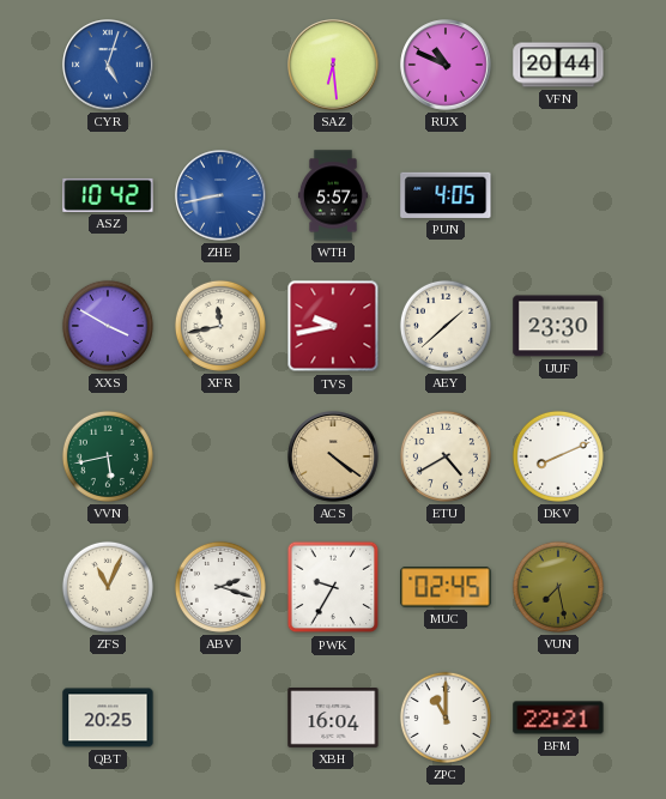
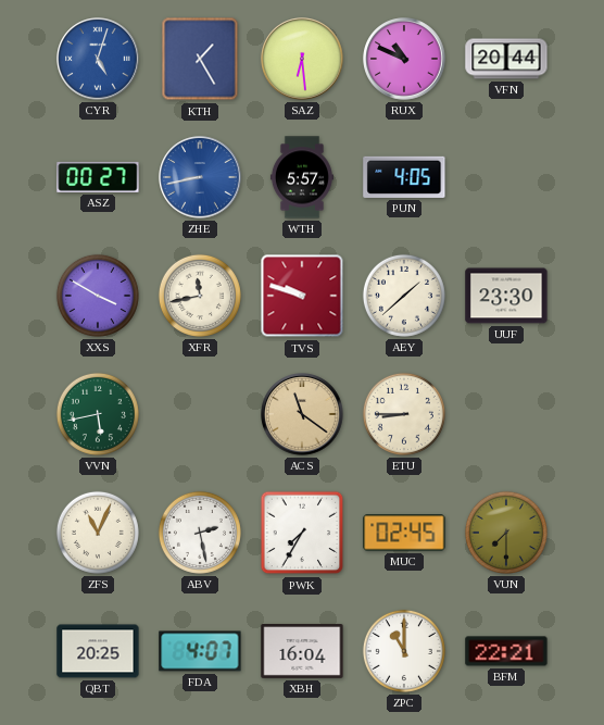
KTH: none -> 1:25
ASZ: 10:42 -> 00:27
TVS: 9:43 -> 9:48
ACS: 4:21 -> 11:21
ETU: 4:40 -> 8:45
DKV: 8:11 -> none
ABV: 2:18 -> 2:28
PWK: 9:35 -> 7:35
VUN: 7:28 -> 7:30
FDA: none -> 4:07
